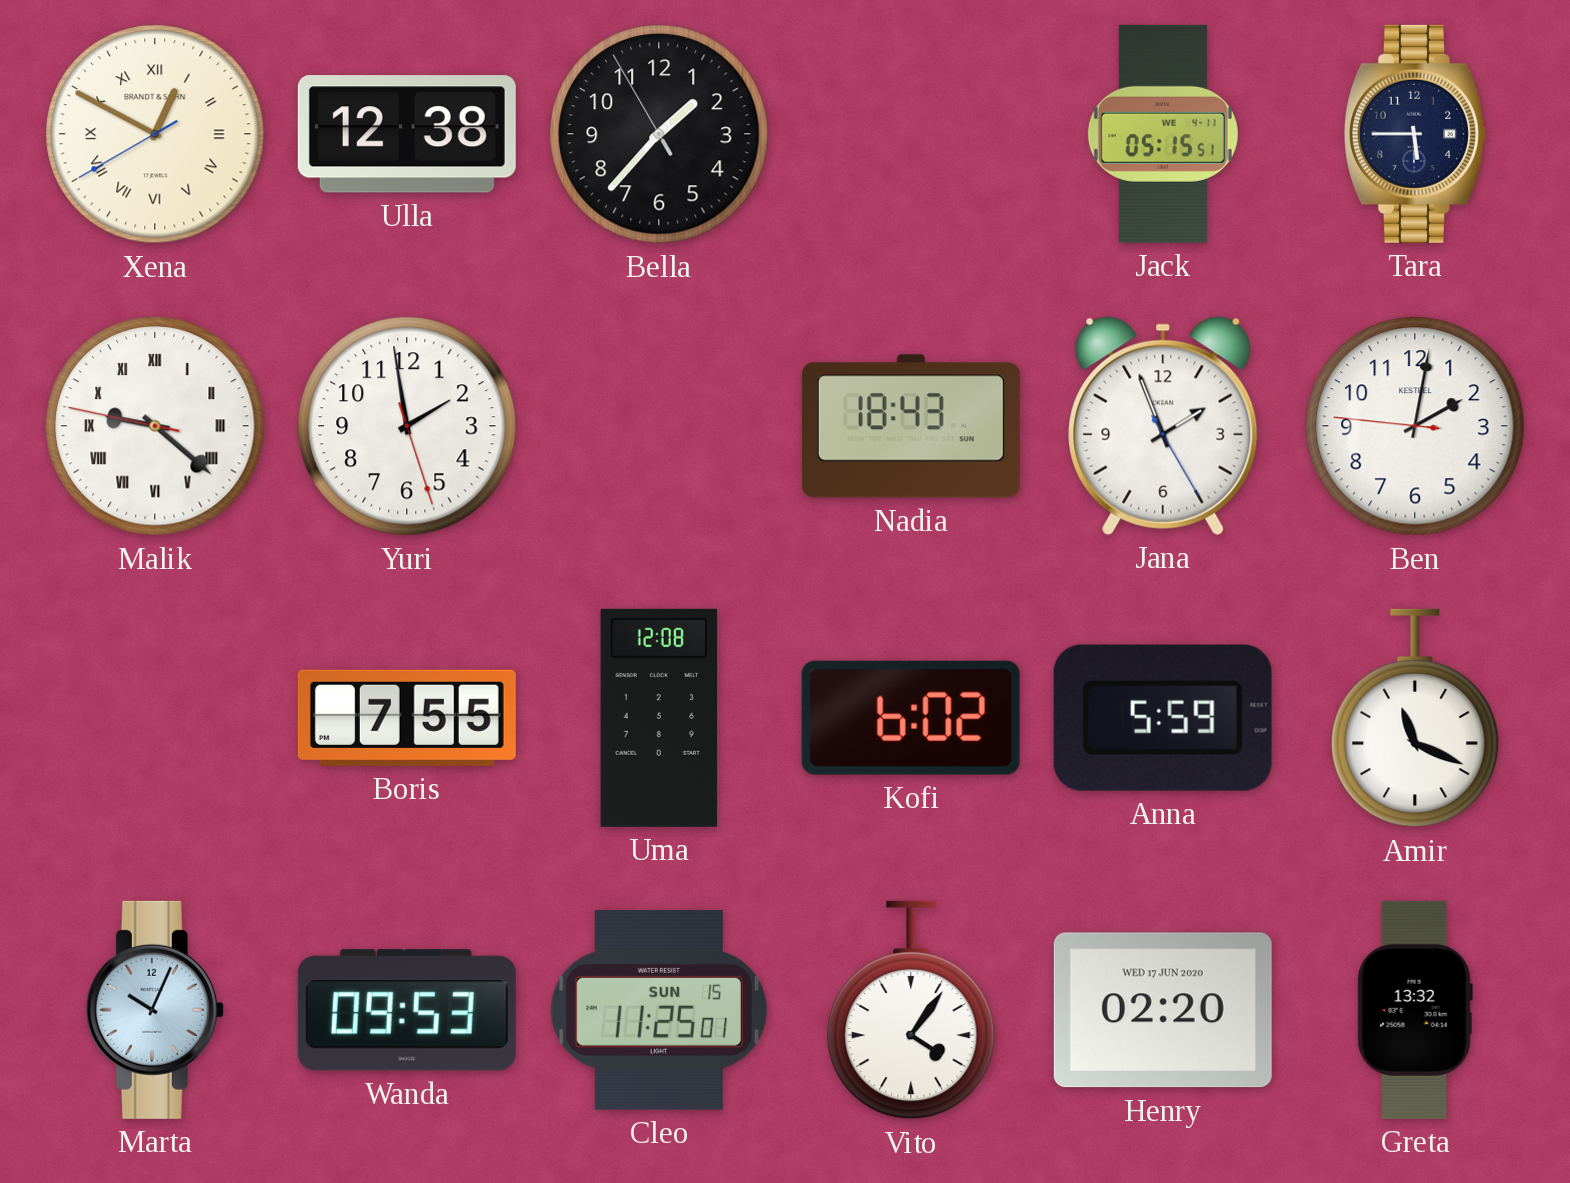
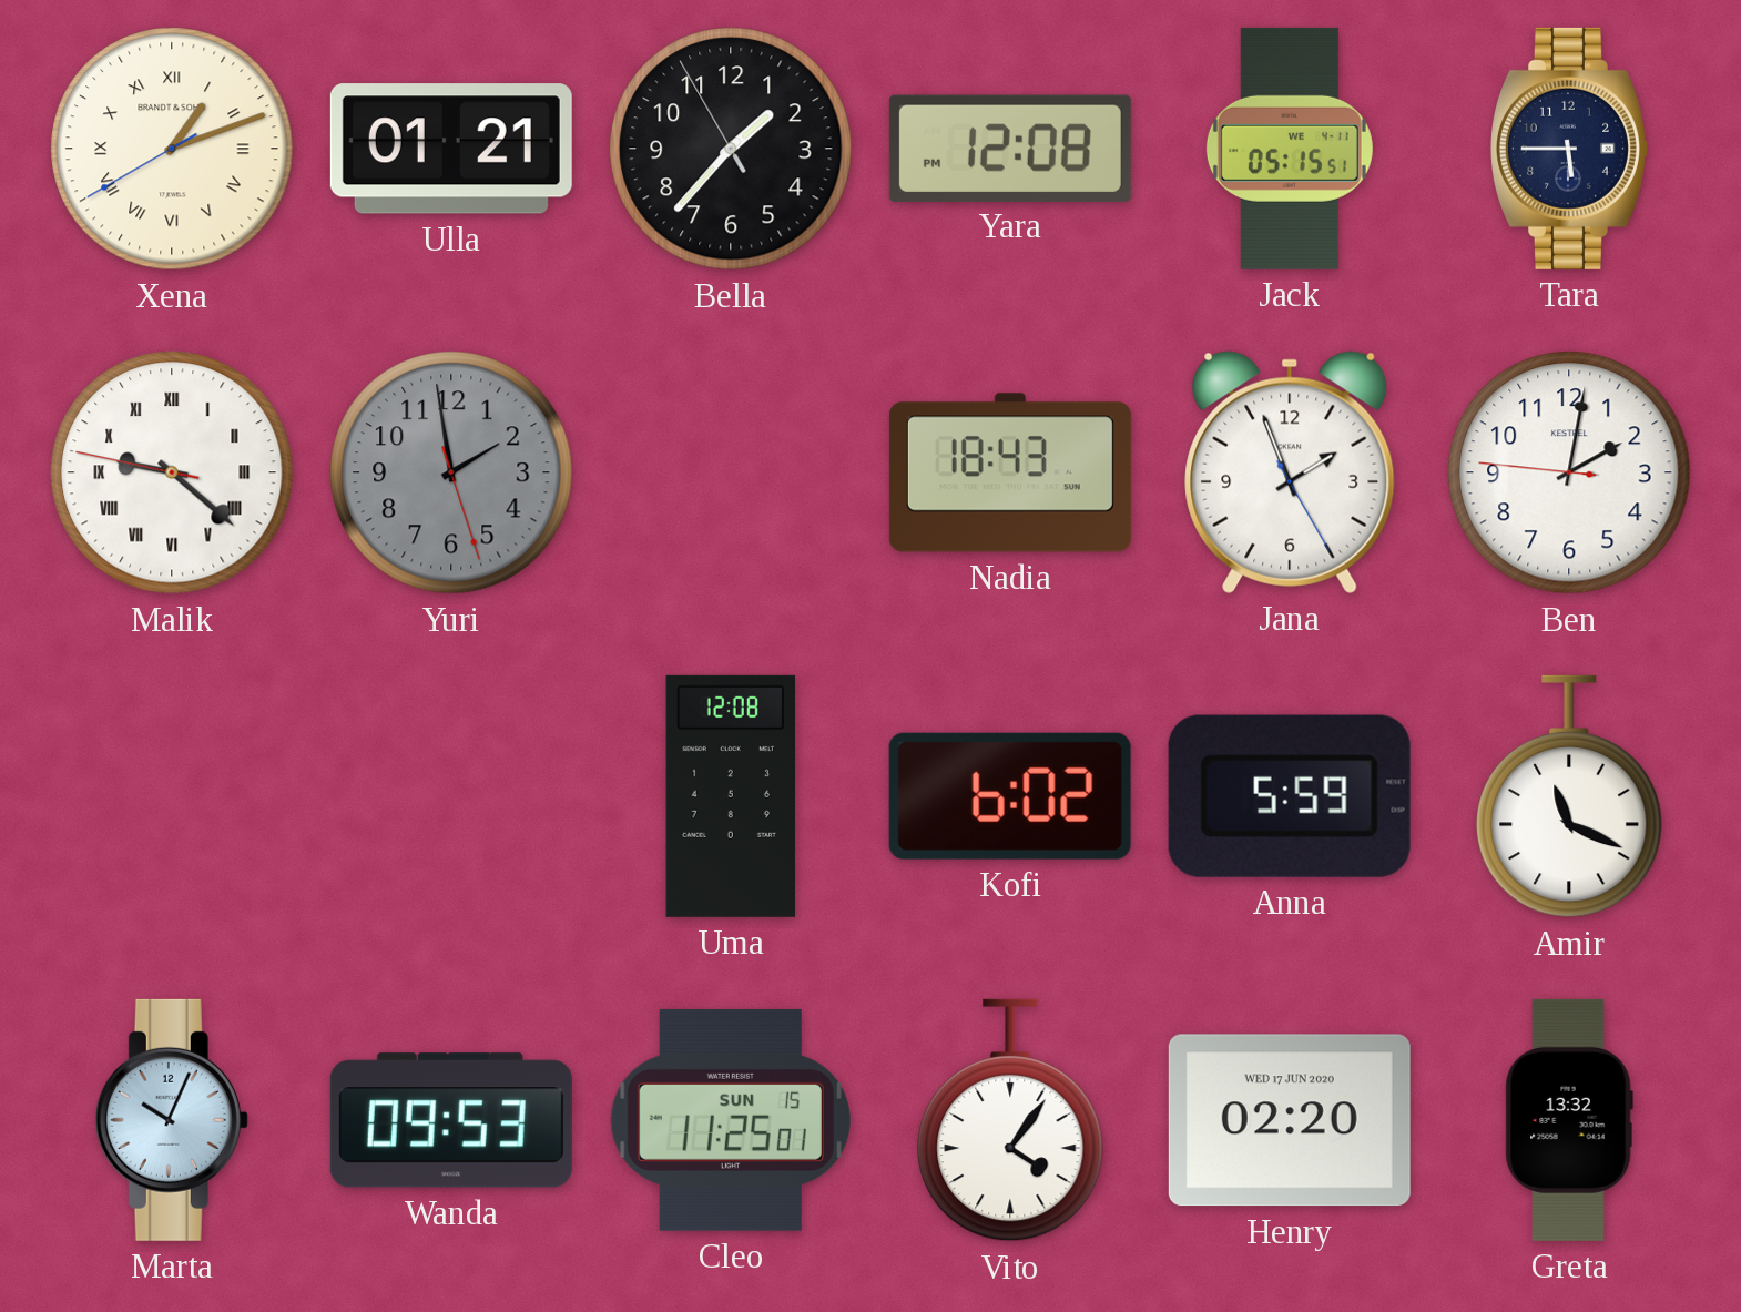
Xena: 12:49 -> 1:11
Ulla: 12:38 -> 01:21
Yara: none -> 12:08
Yuri dial: white -> grey
Boris: 7:55 -> none
